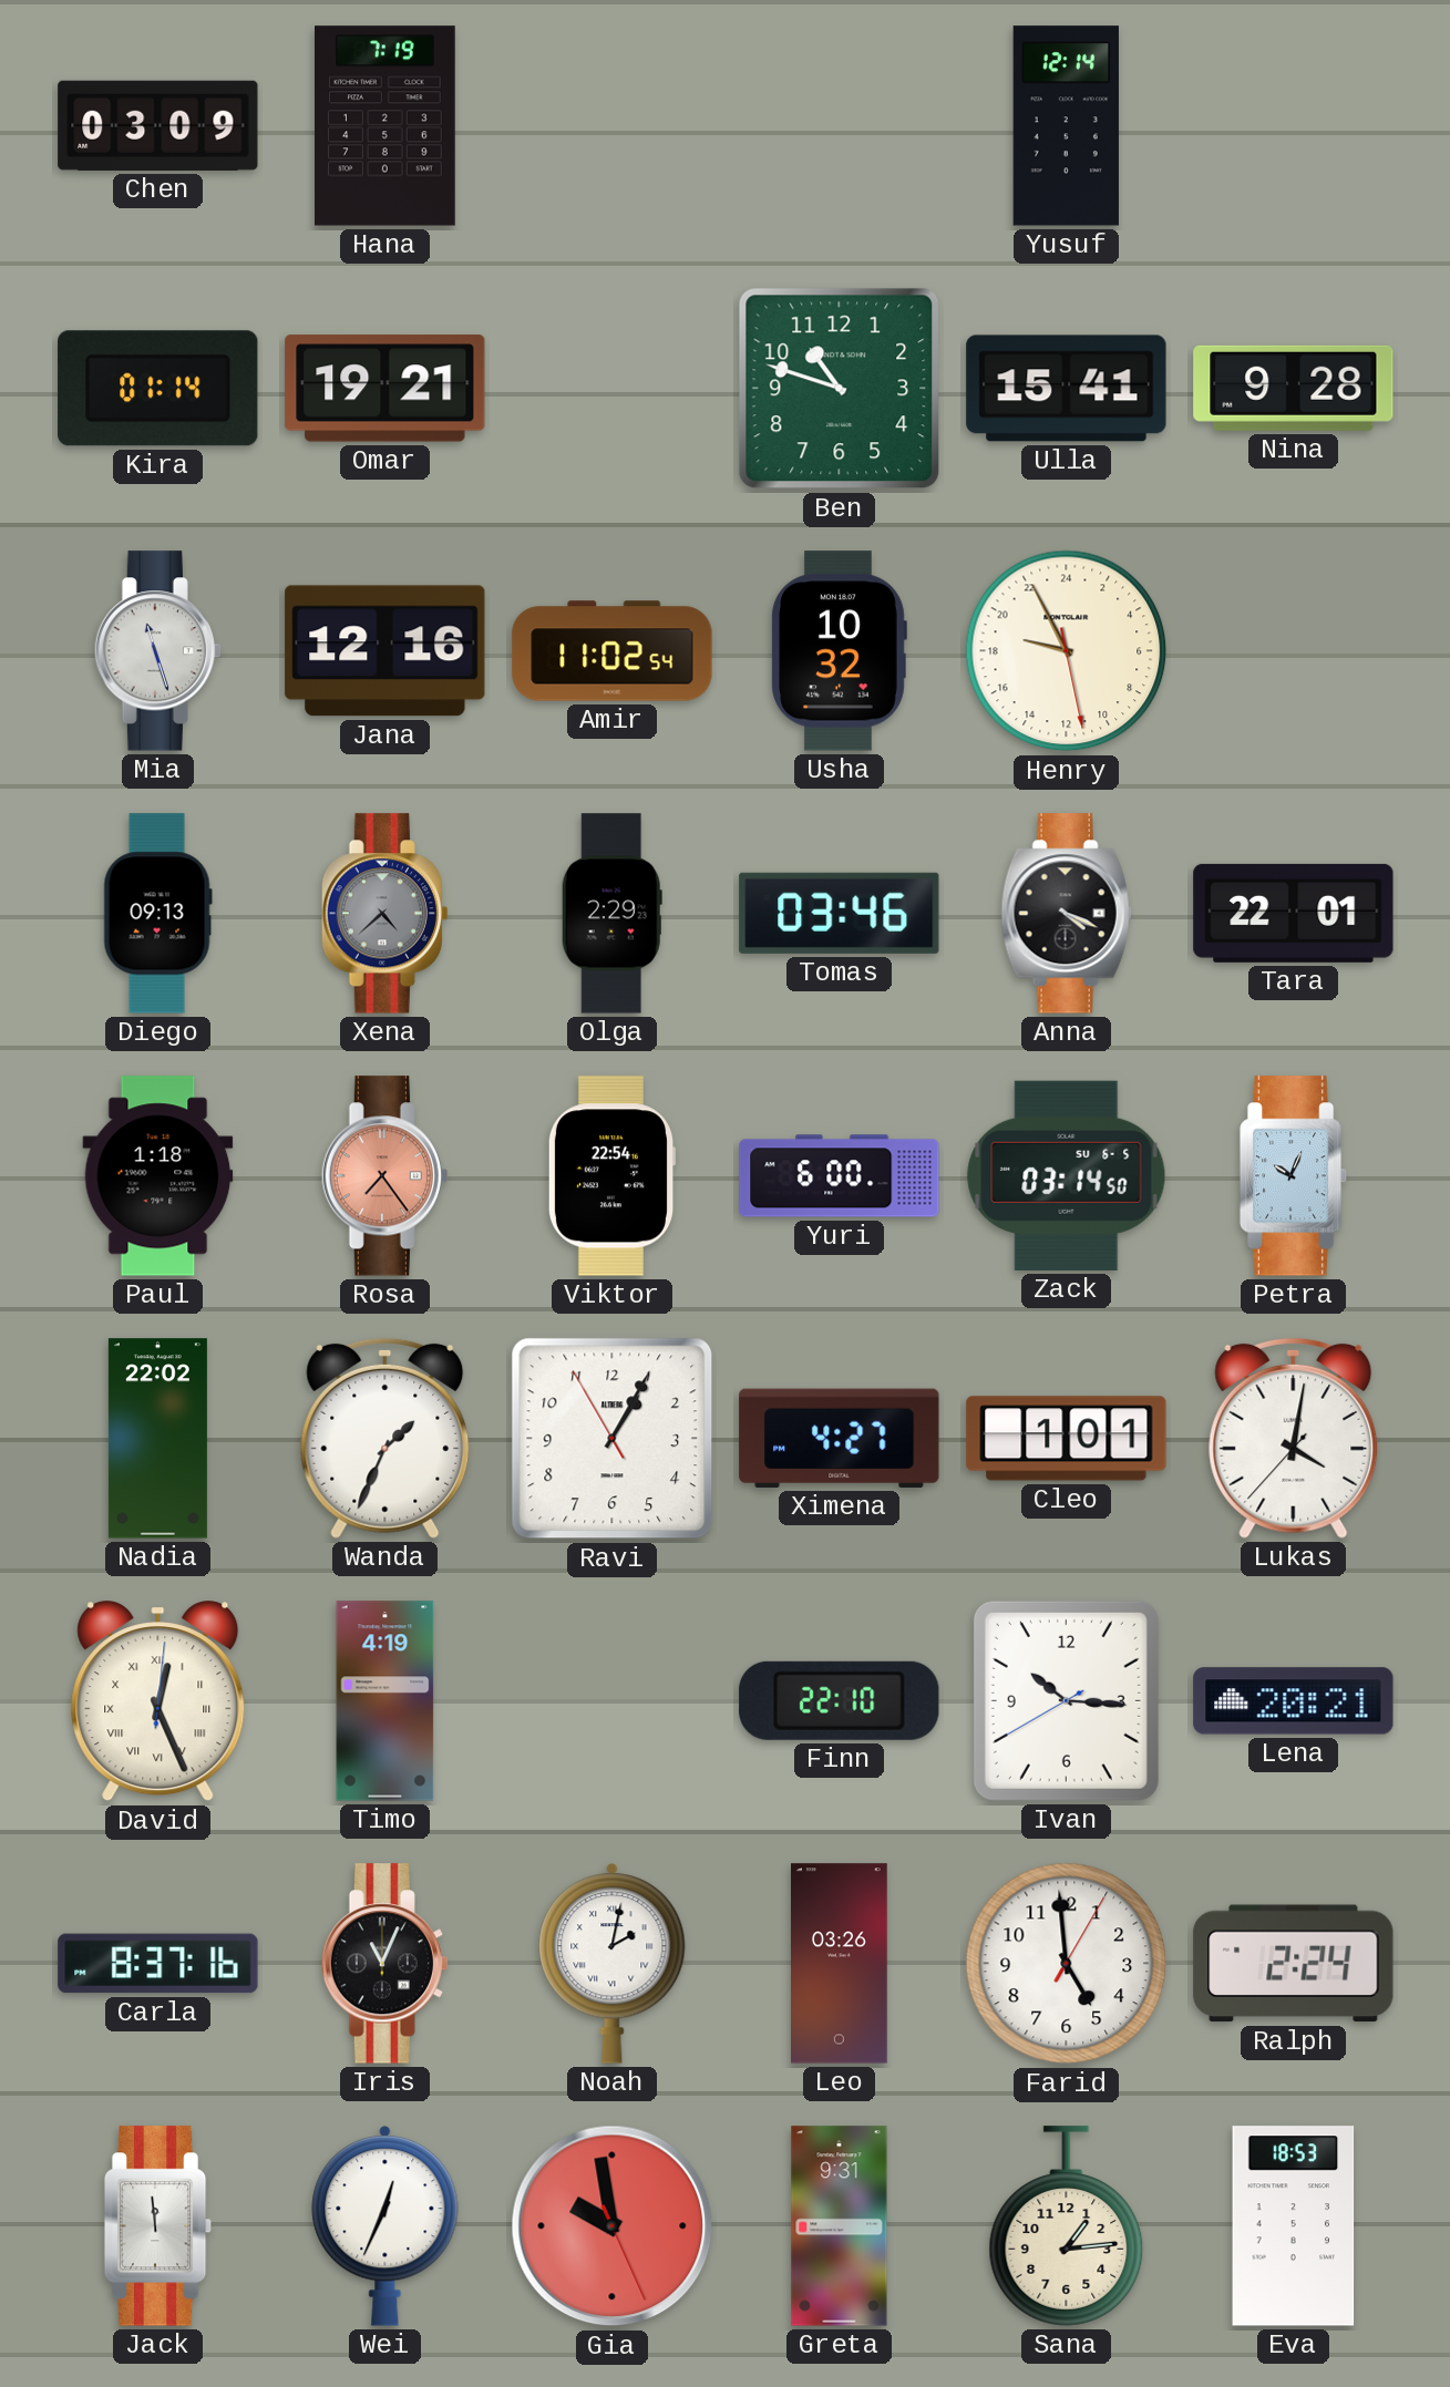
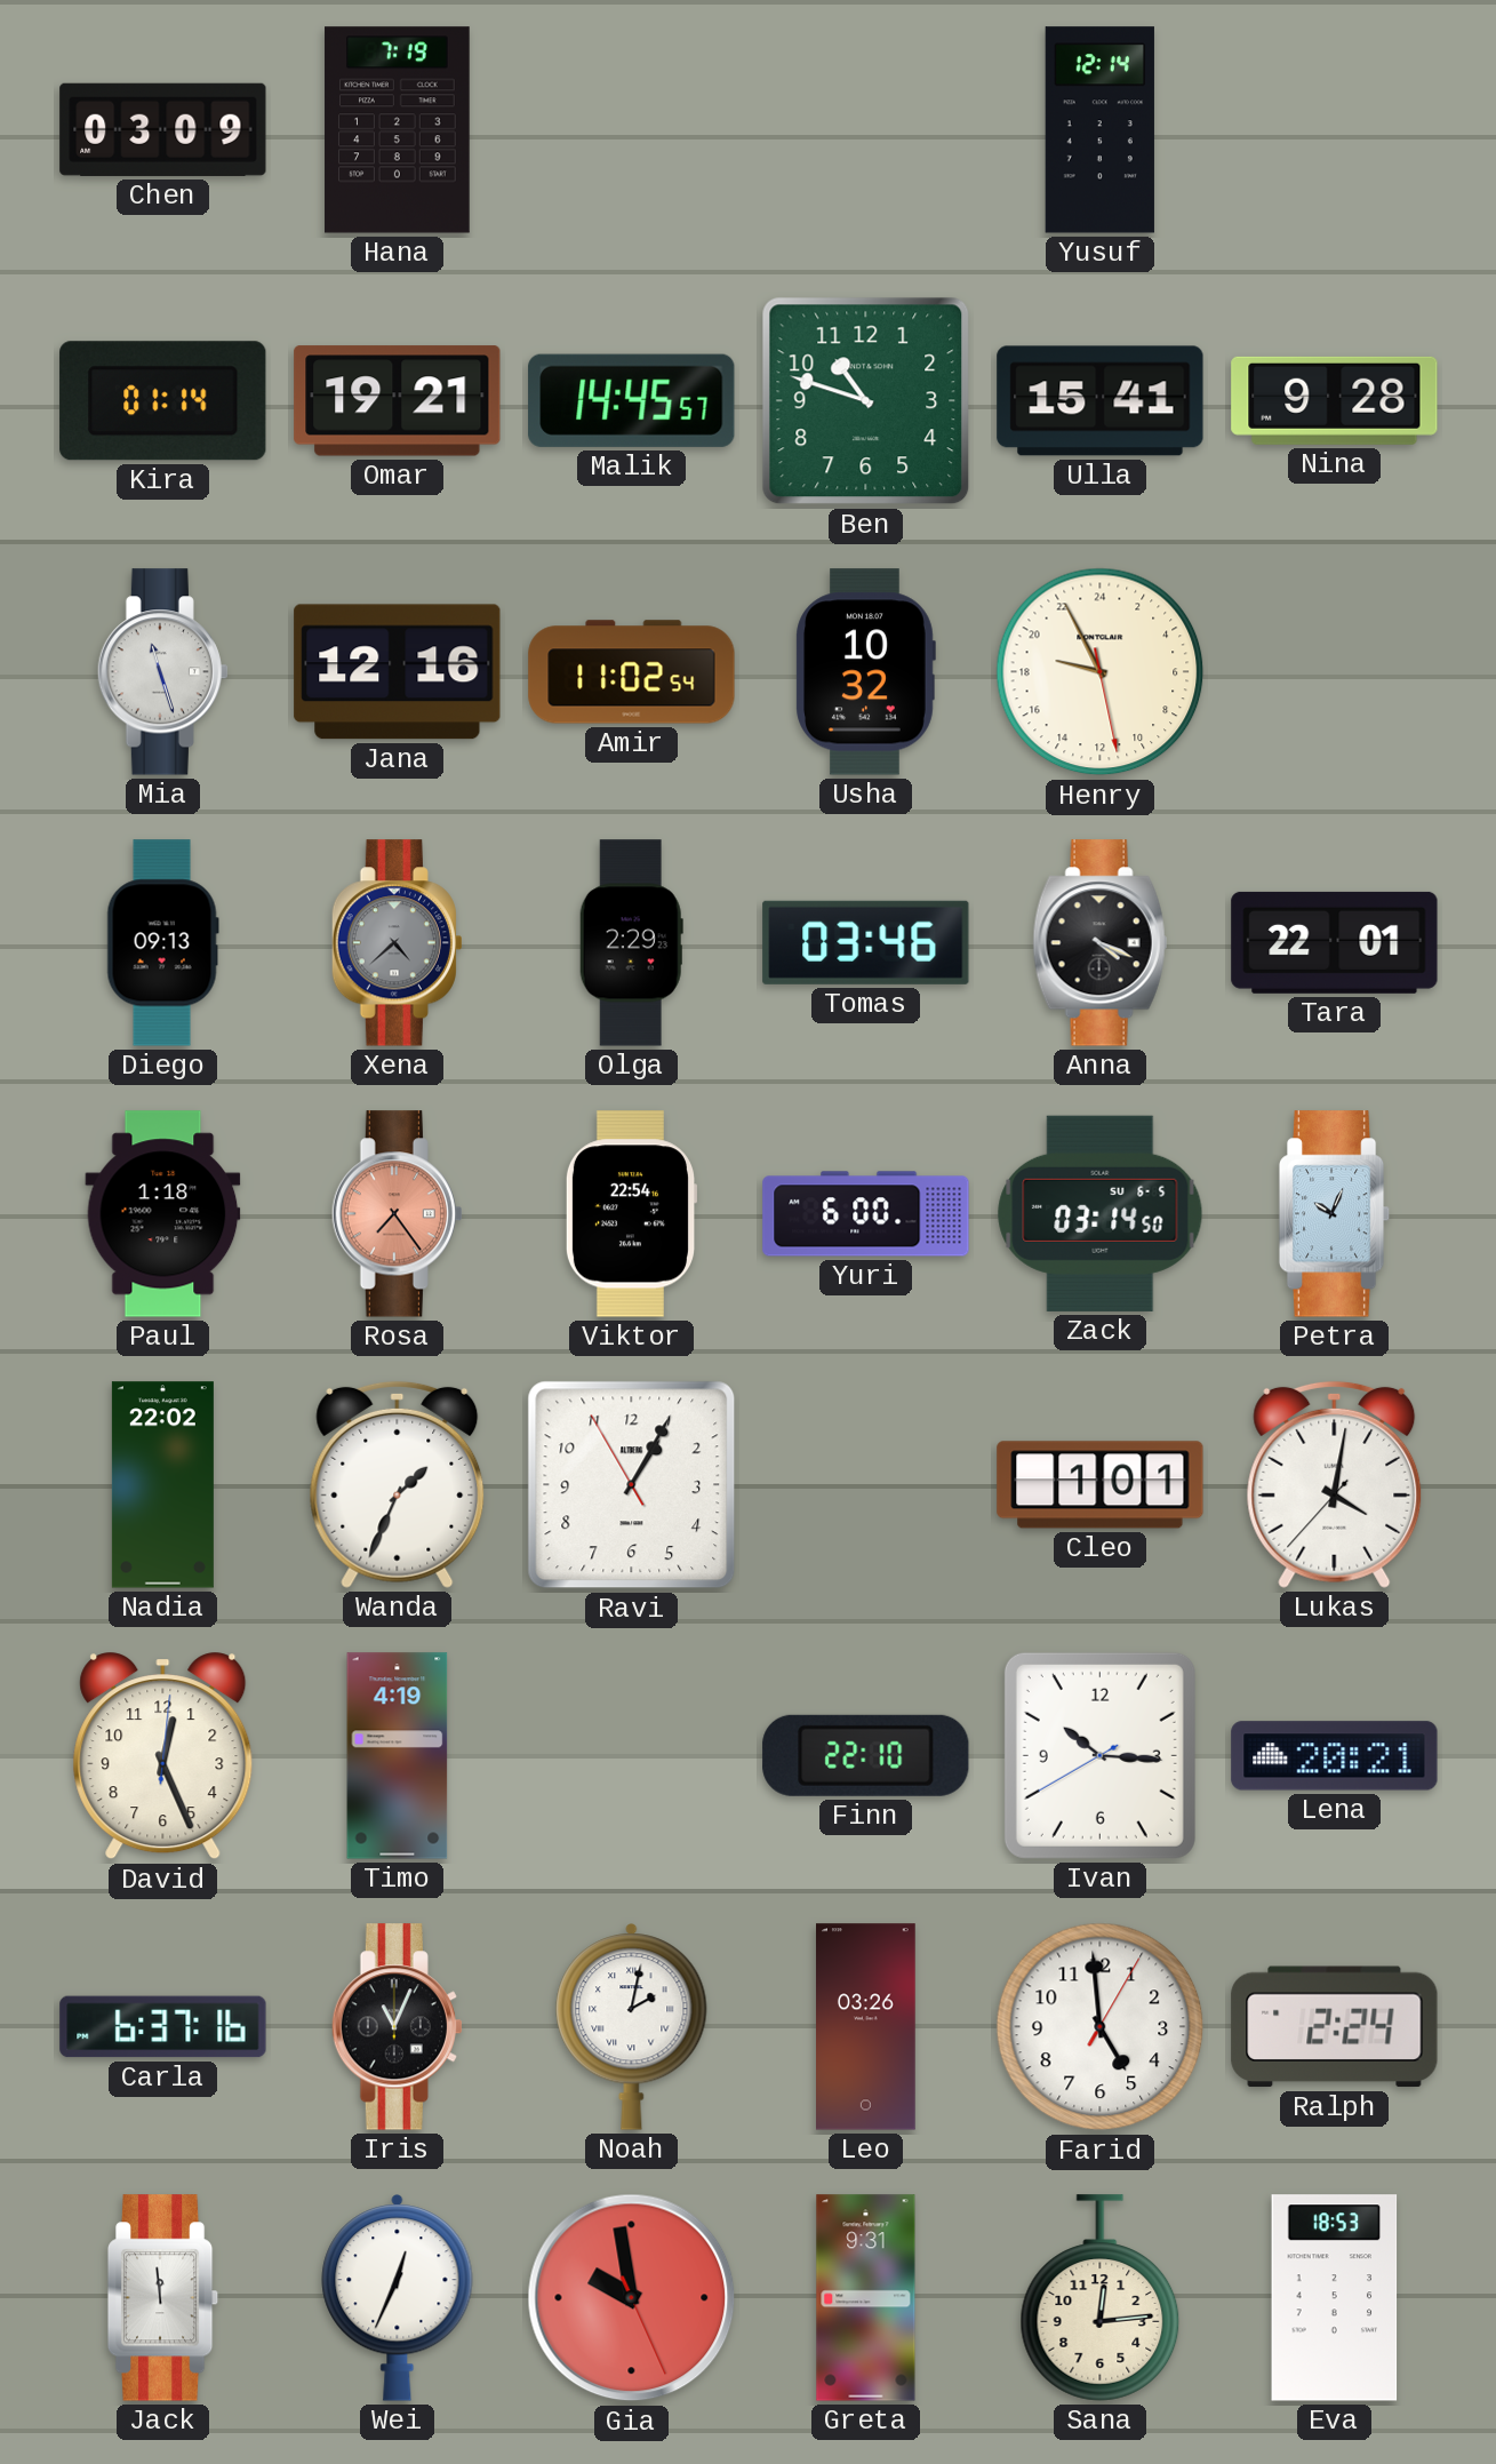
Malik: none -> 14:45
Ximena: 4:27 -> none
David numerals: Roman -> Arabic
Carla: 8:37 -> 6:37
Sana: 1:14 -> 12:14
